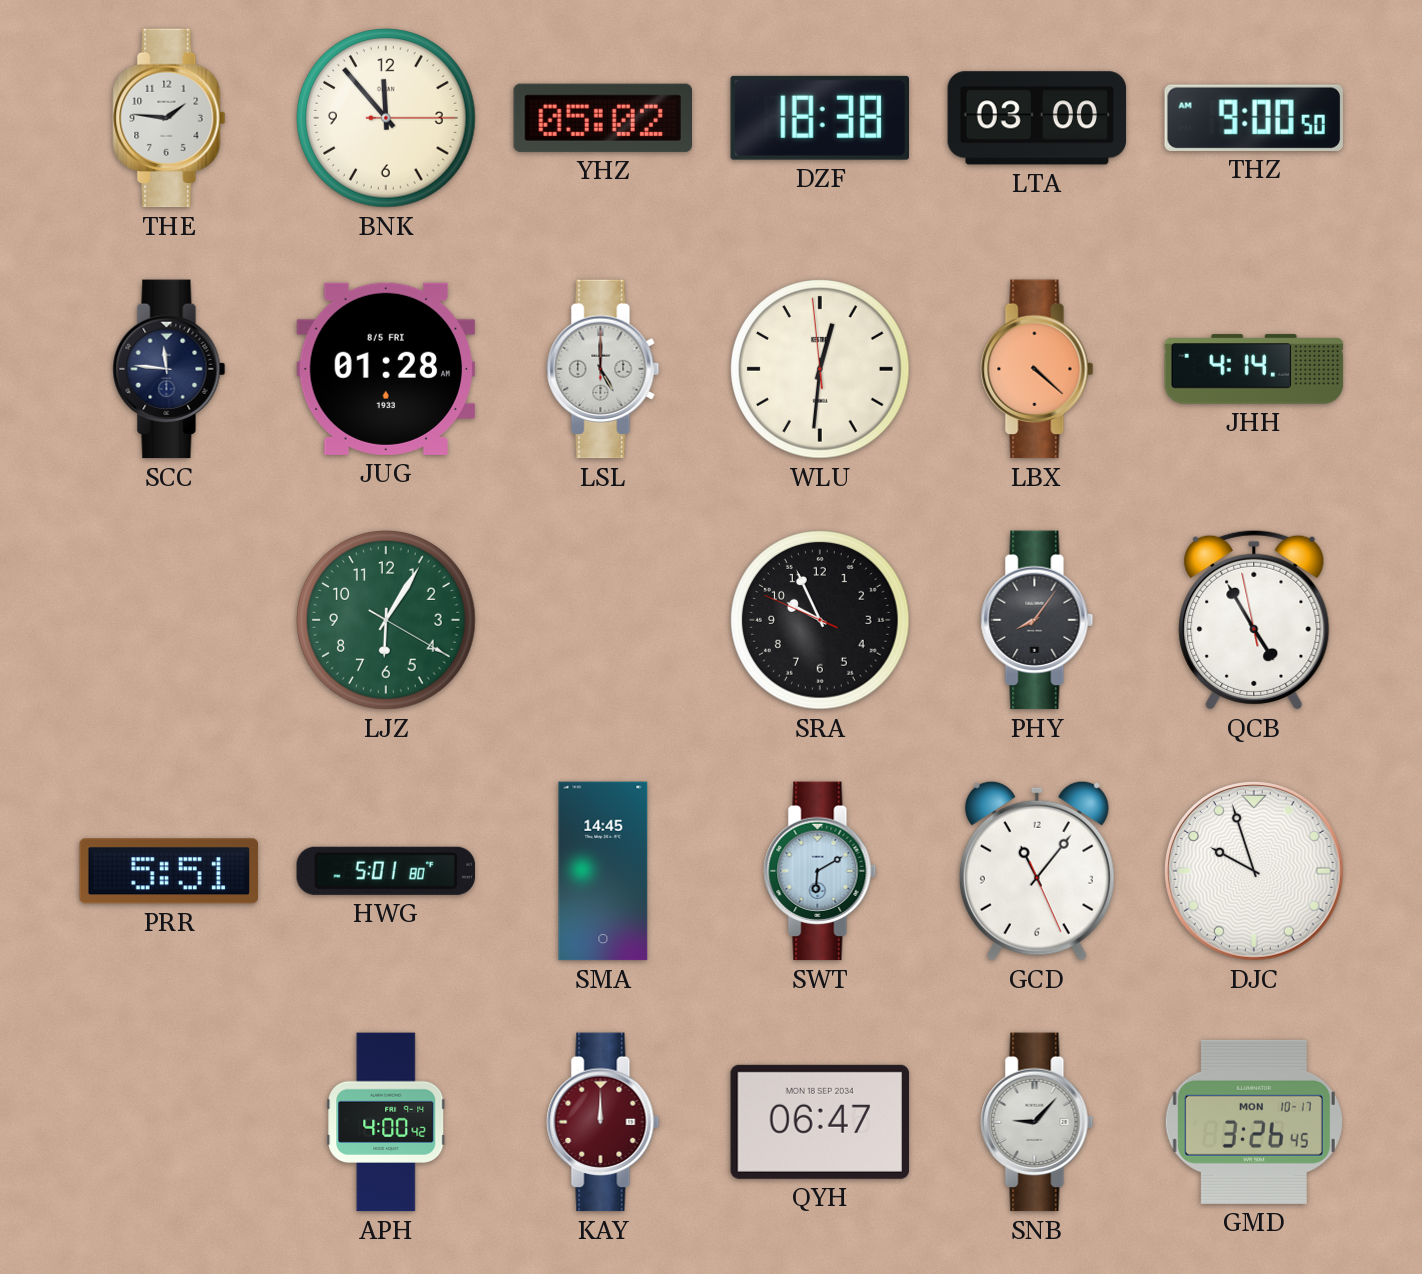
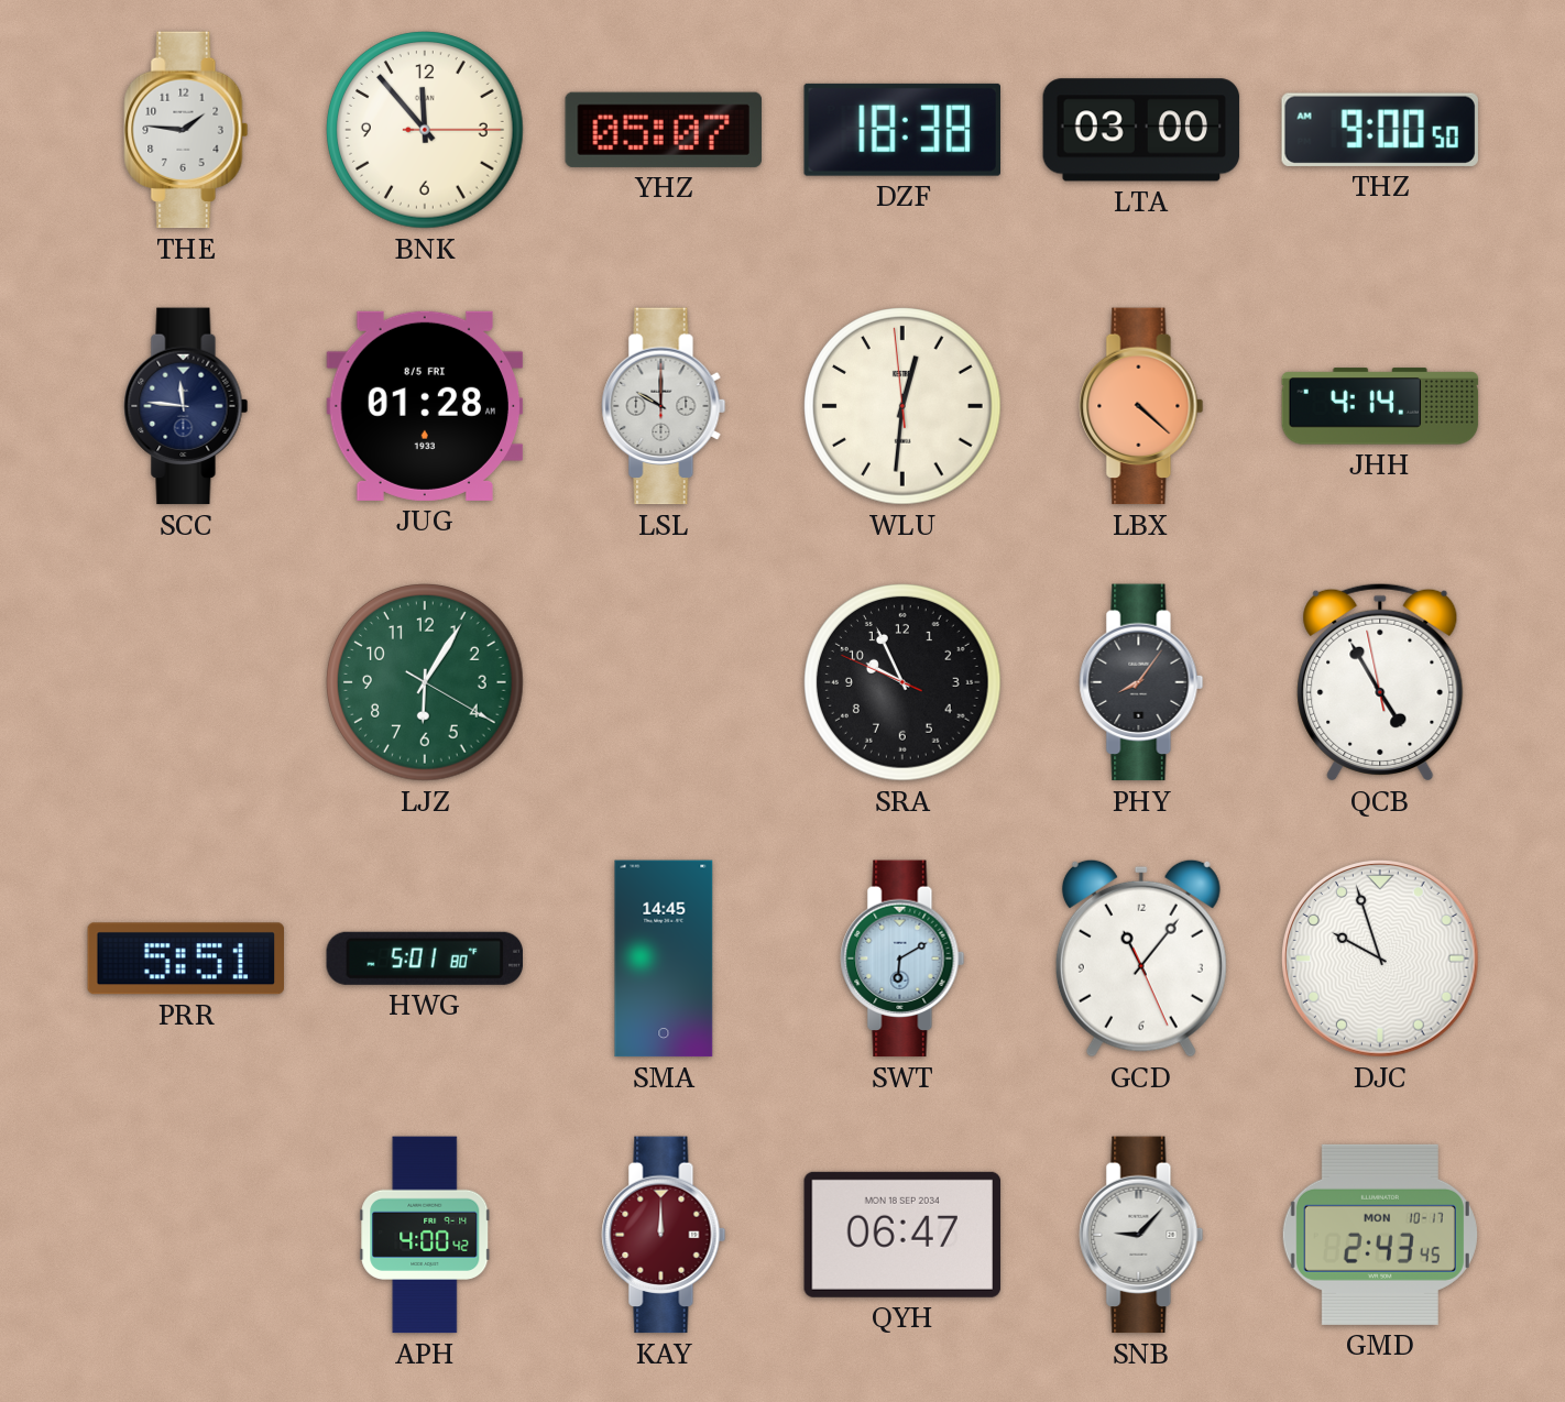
YHZ: 05:02 -> 05:07
LSL: 5:00 -> 10:00
GMD: 3:26 -> 2:43
